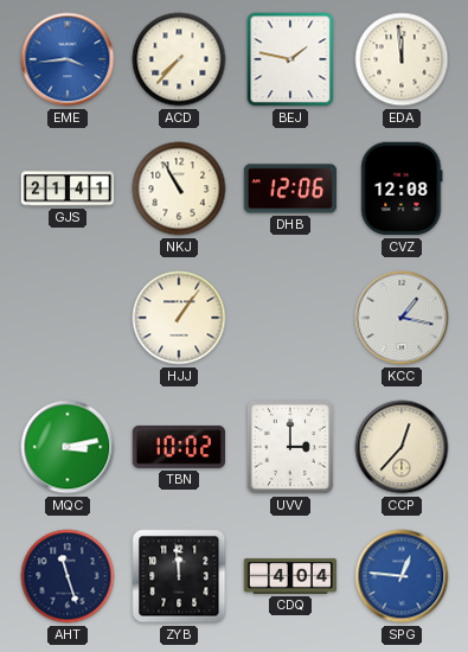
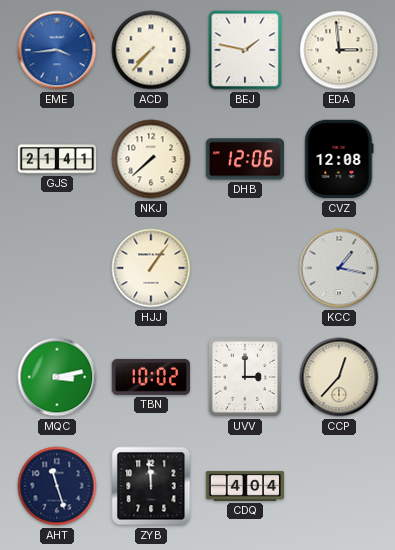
EDA: 11:59 -> 2:59
NKJ: 10:55 -> 7:38
SPG: 12:46 -> none
